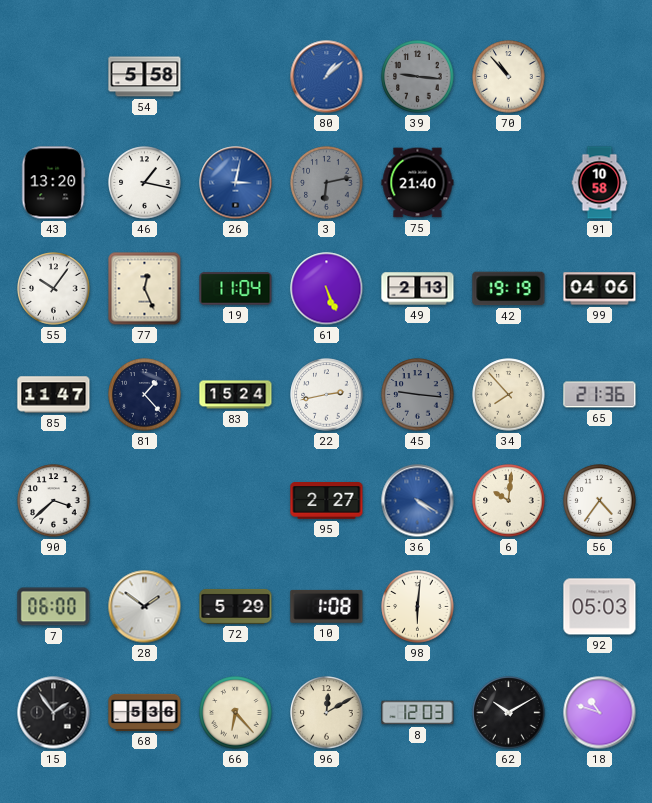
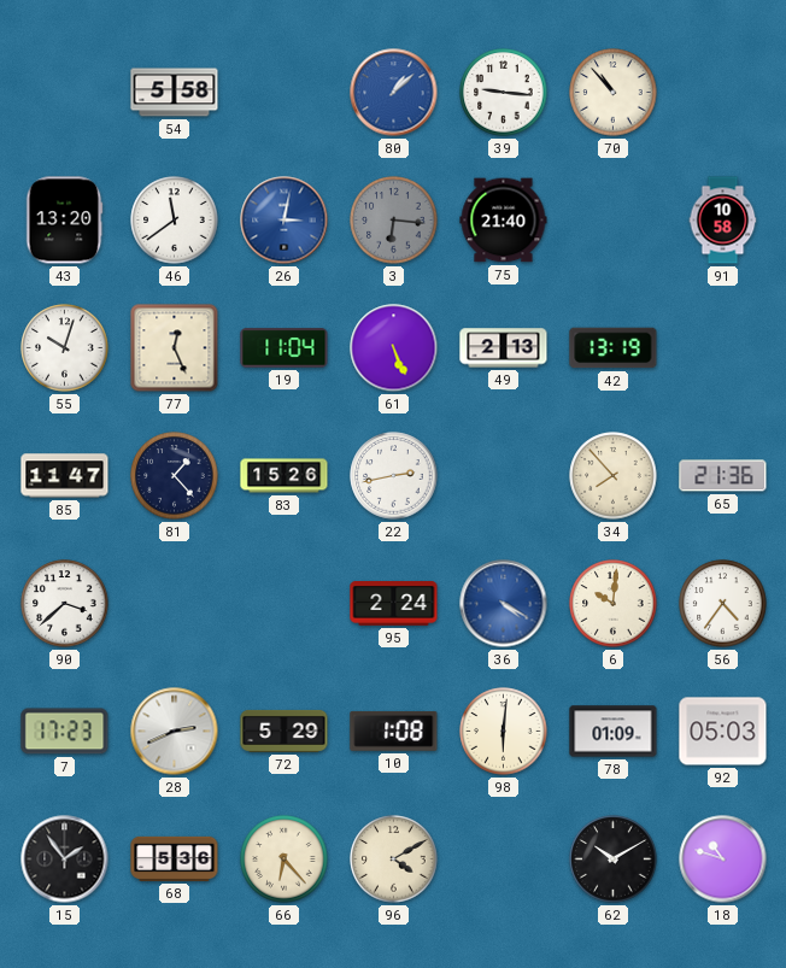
39 dial: grey -> white
46: 1:17 -> 11:39
3: 6:13 -> 6:16
55: 10:06 -> 10:03
42: 19:19 -> 13:19
99: 04:06 -> none
83: 15:24 -> 15:26
45: 9:16 -> none
95: 2:27 -> 2:24
7: 06:00 -> 17:23
28: 1:51 -> 2:41
78: none -> 01:09
96: 12:10 -> 4:10
8: 12:03 -> none
